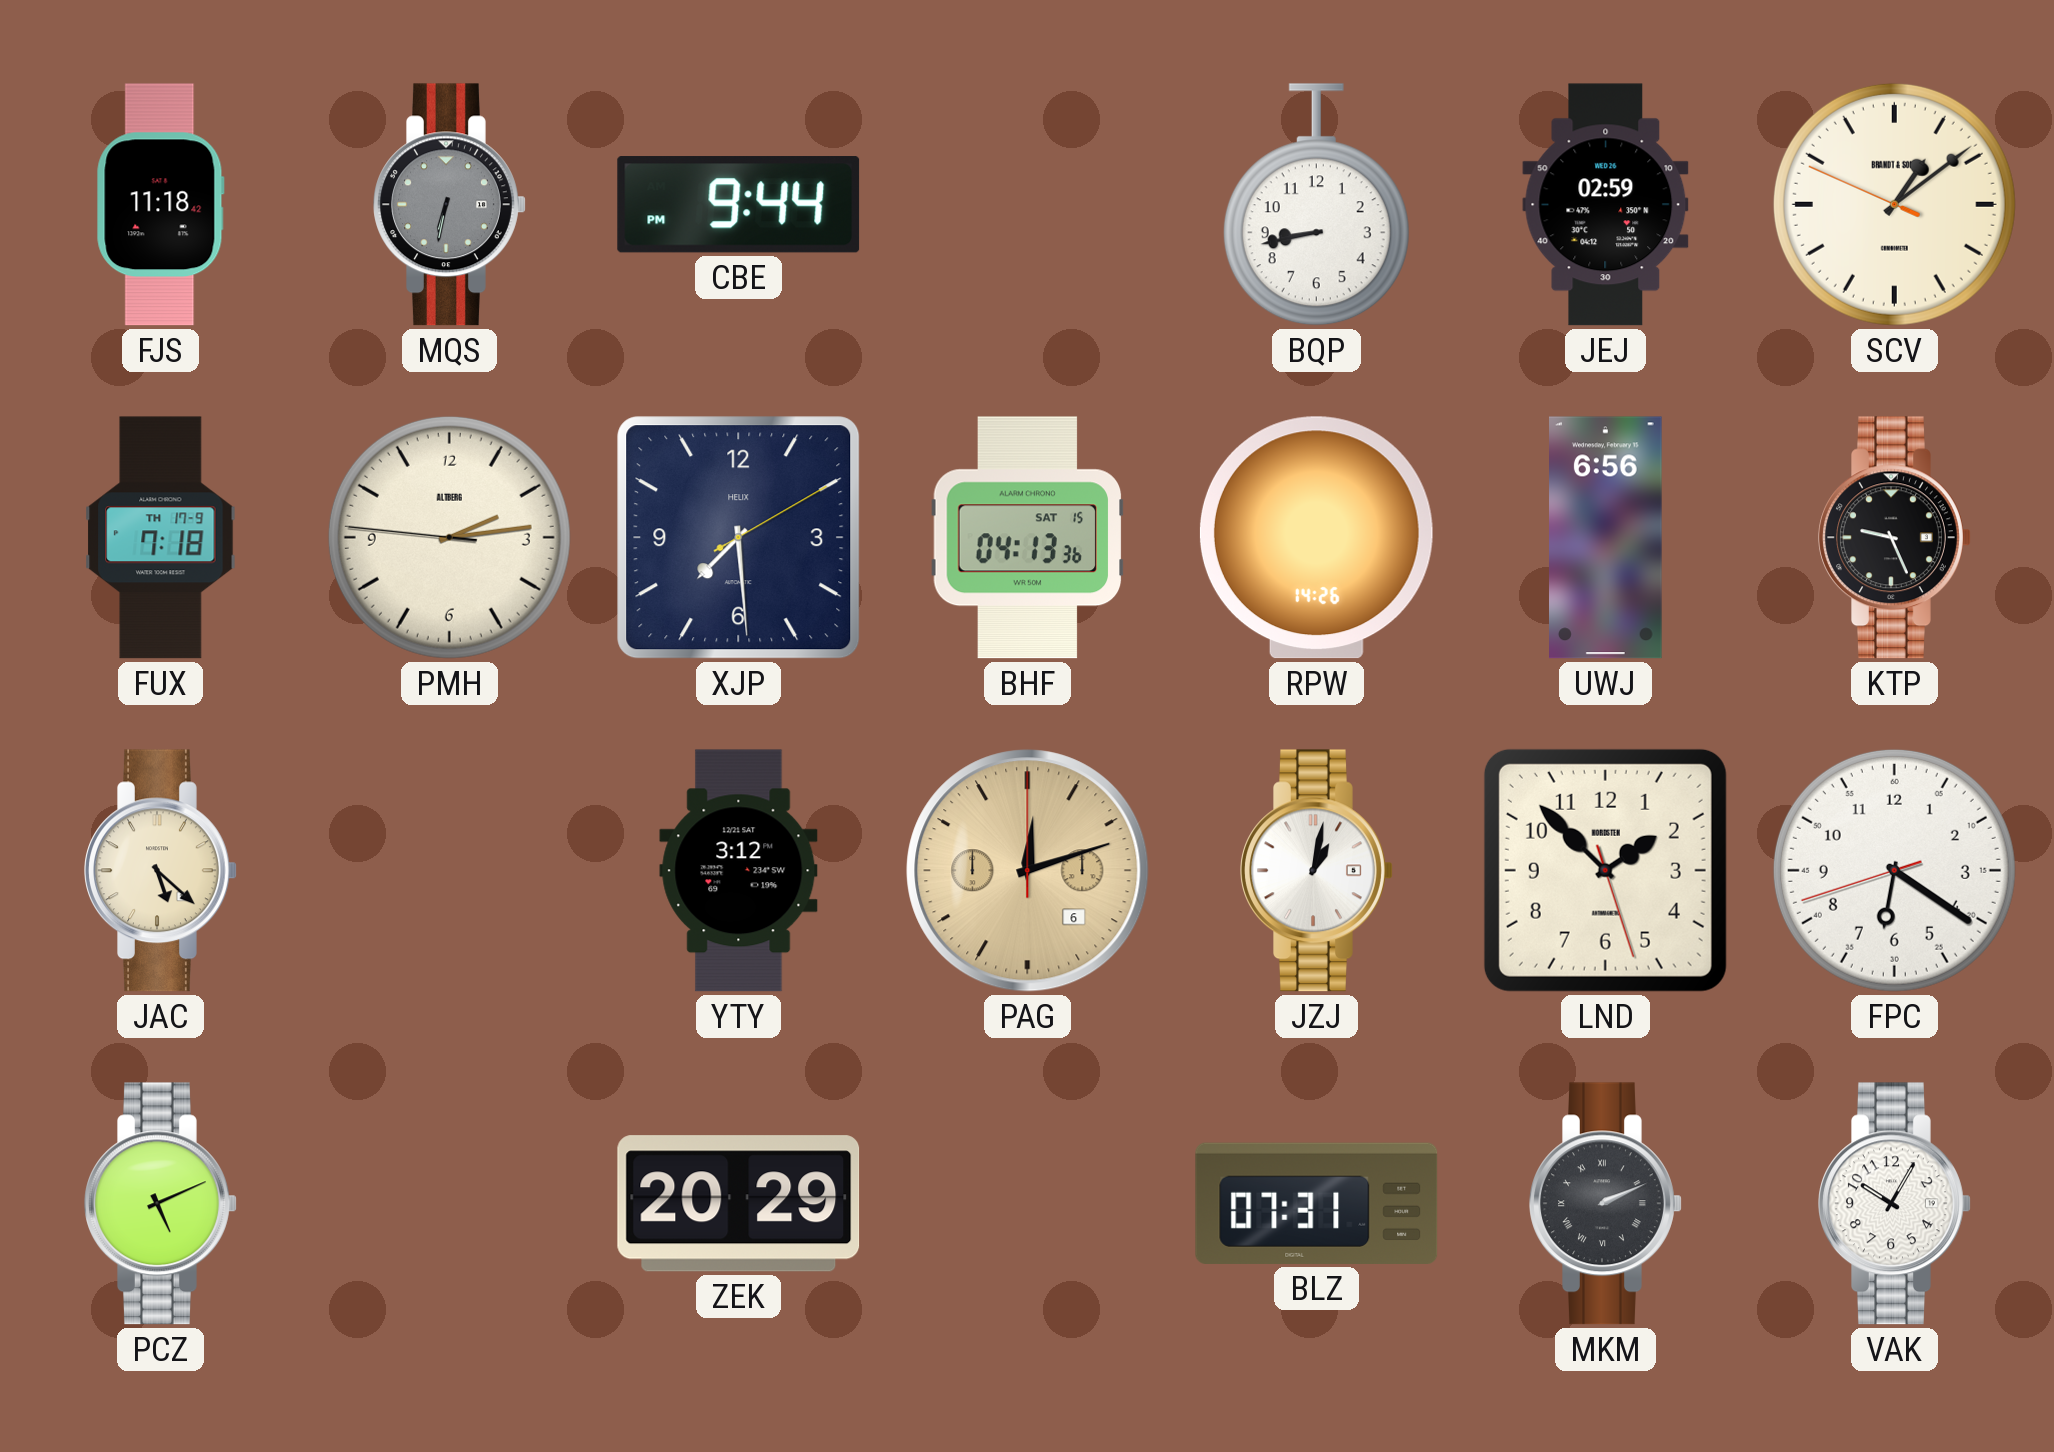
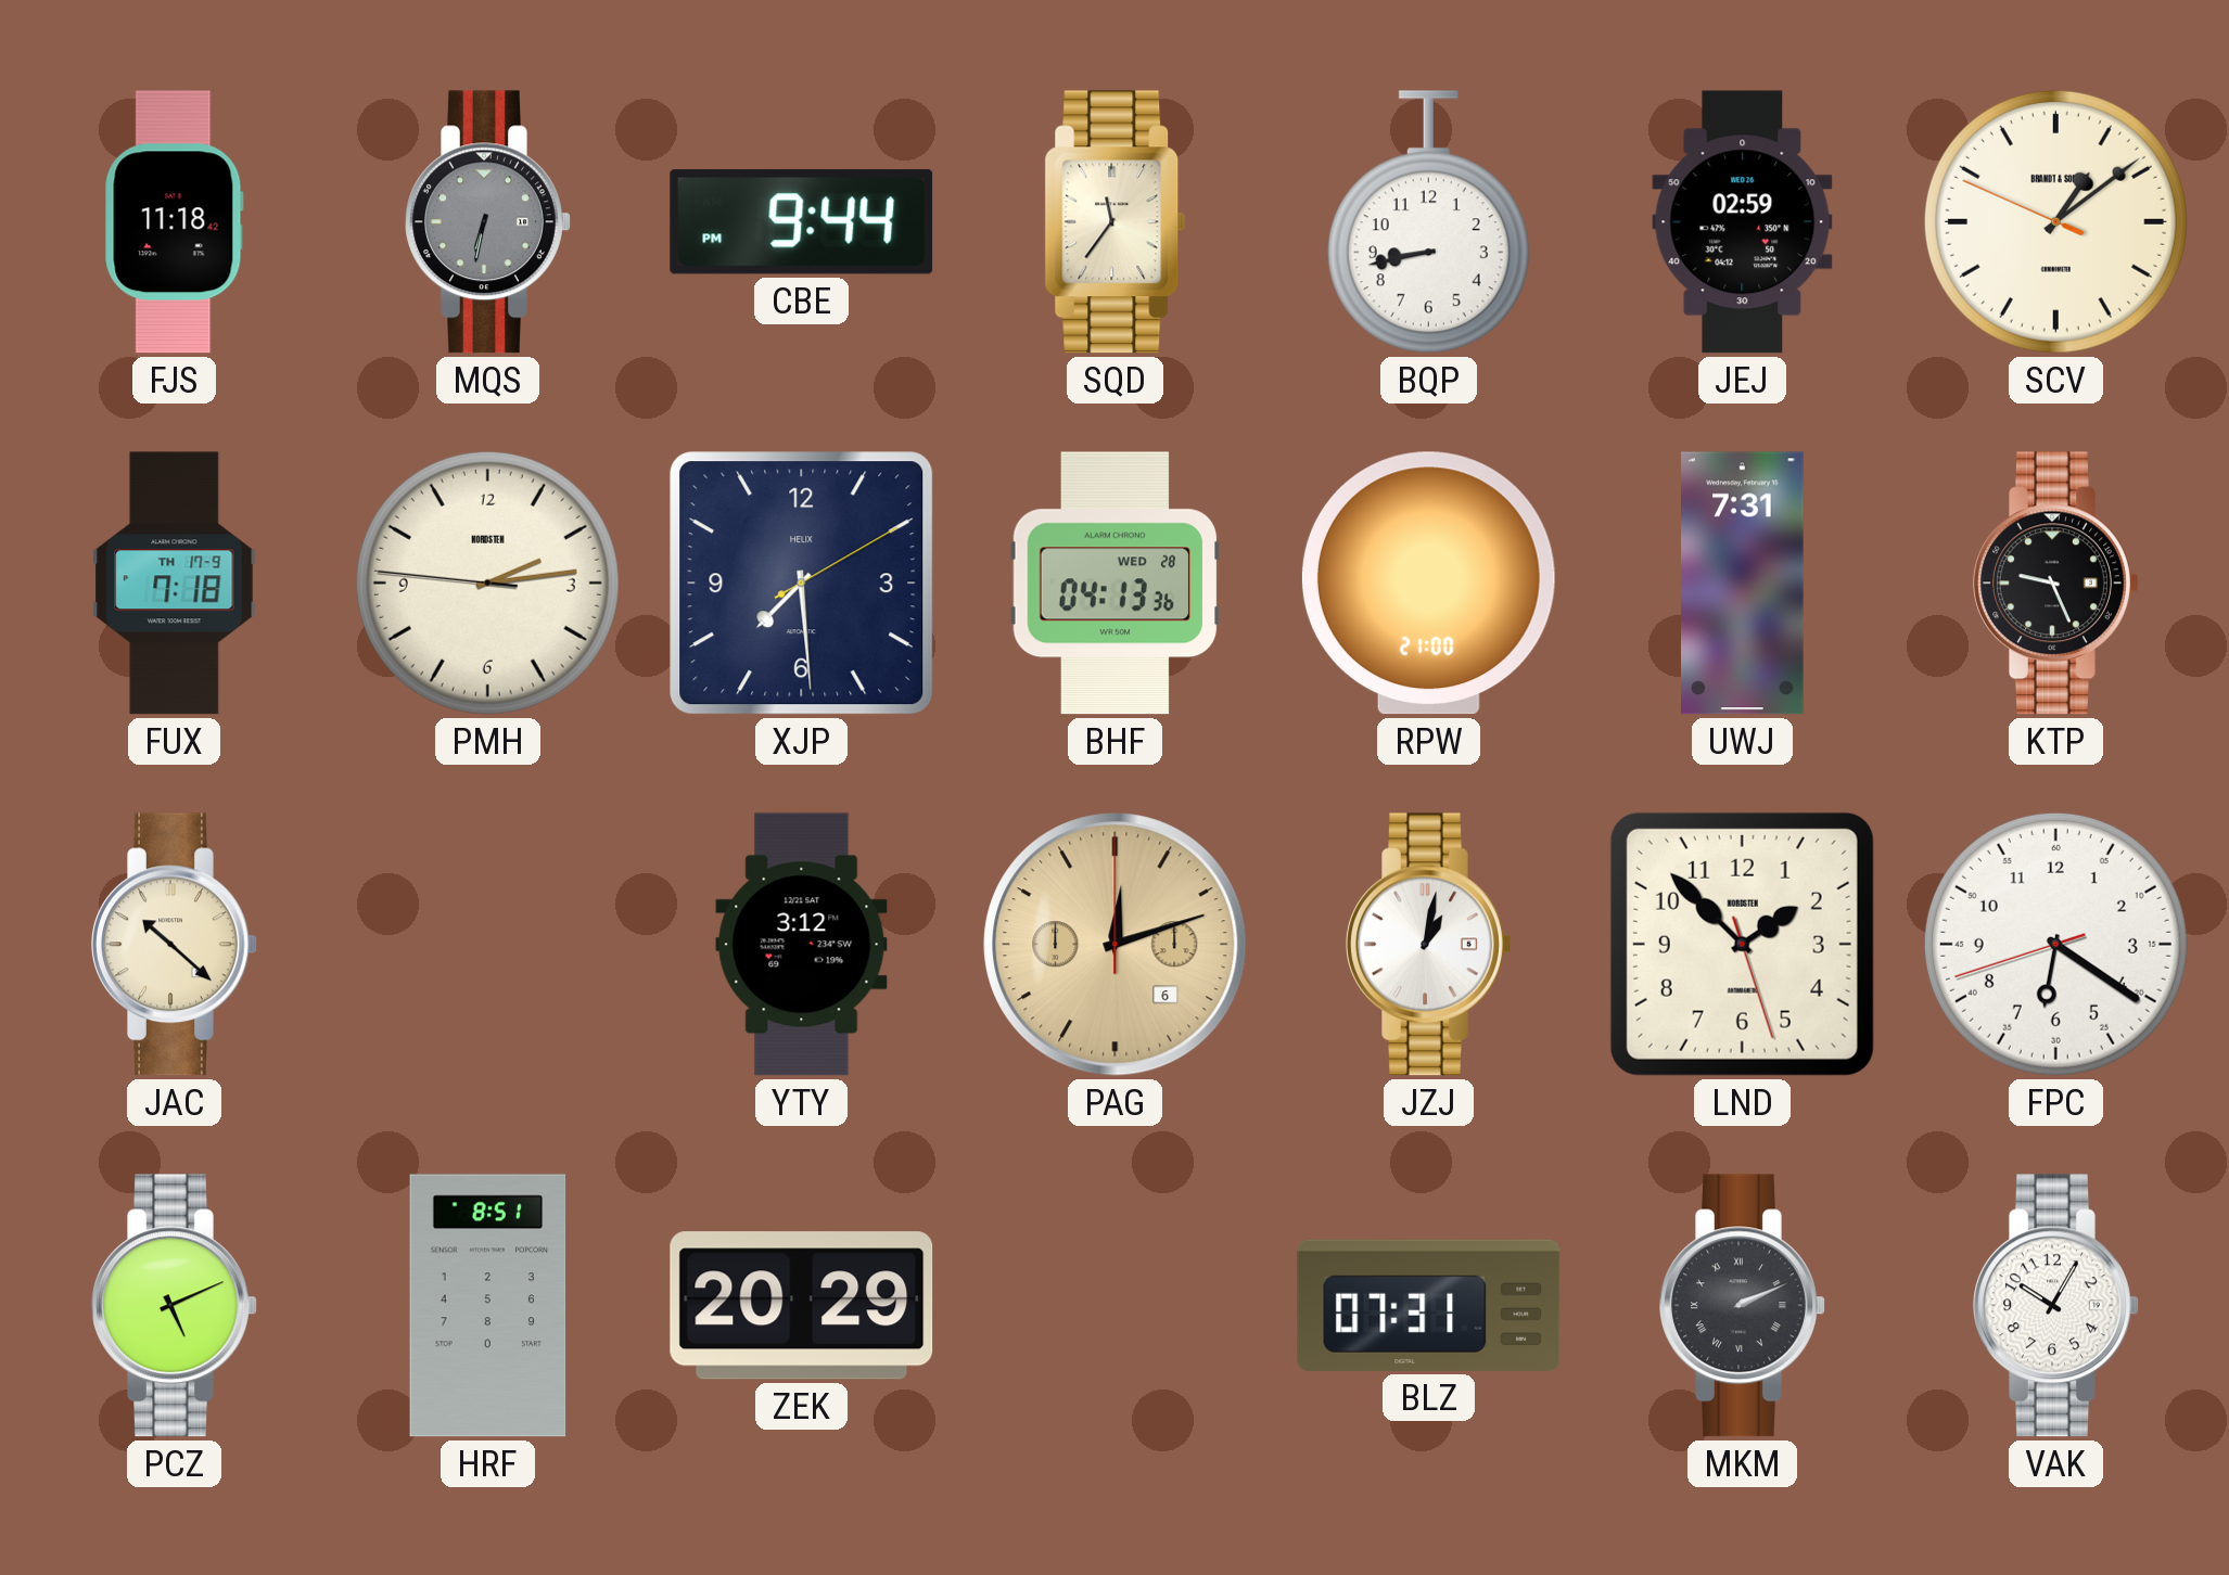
SQD: none -> 11:36
PMH brand: ALTBERG -> NORDSTEN
BHF date: SAT 15 -> WED 28
RPW: 14:26 -> 21:00
UWJ: 6:56 -> 7:31
JAC: 5:22 -> 10:22
HRF: none -> 8:51
